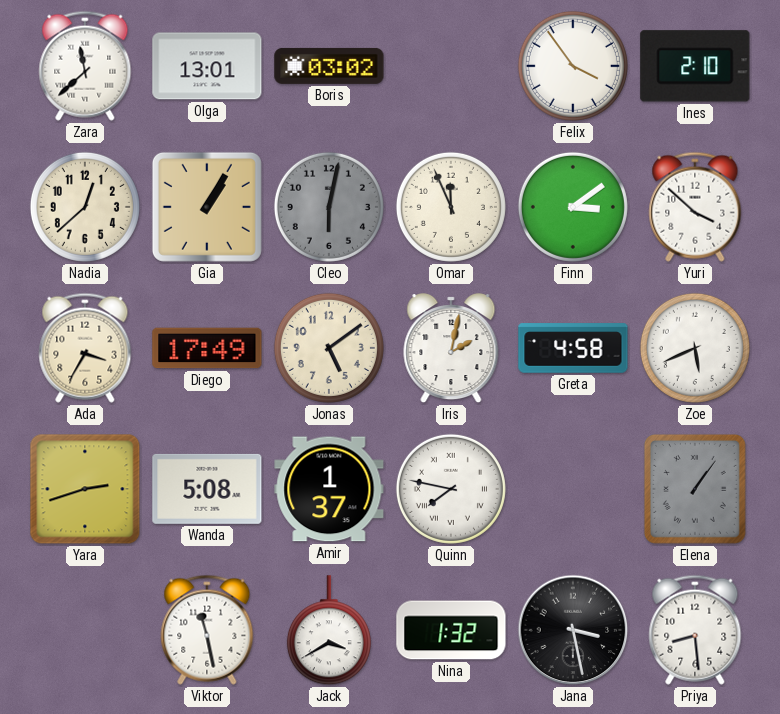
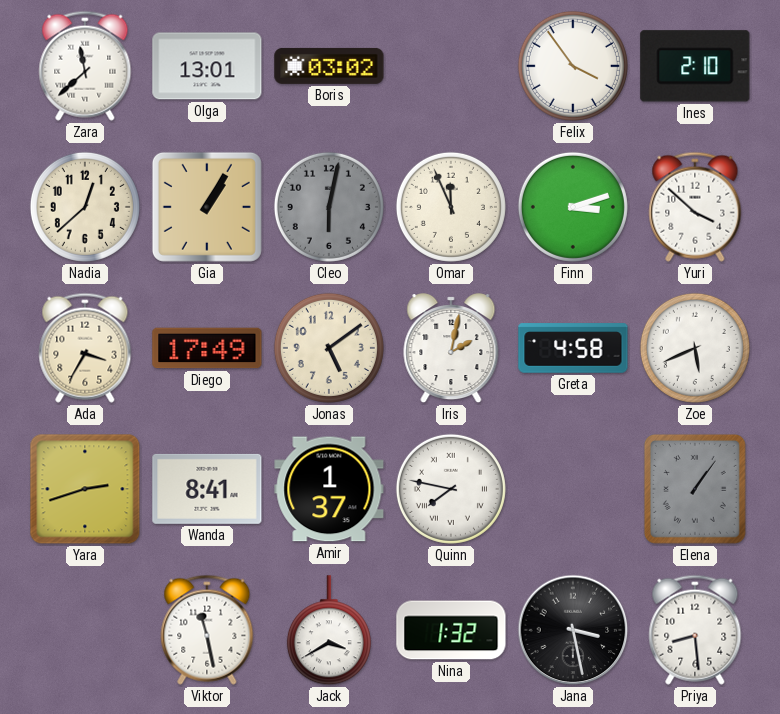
Finn: 3:09 -> 3:12
Wanda: 5:08 -> 8:41
